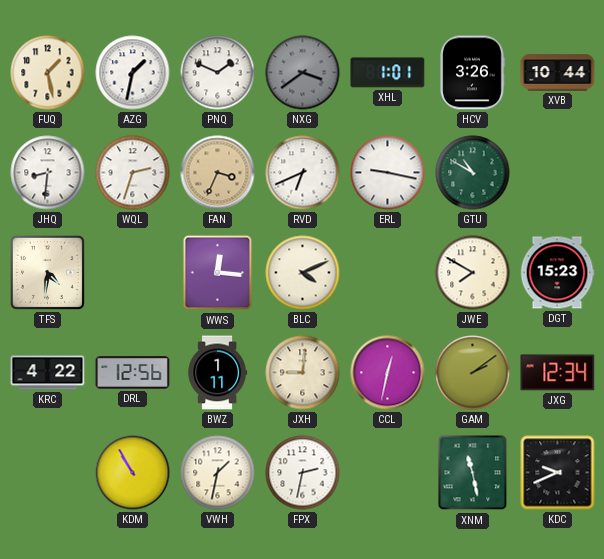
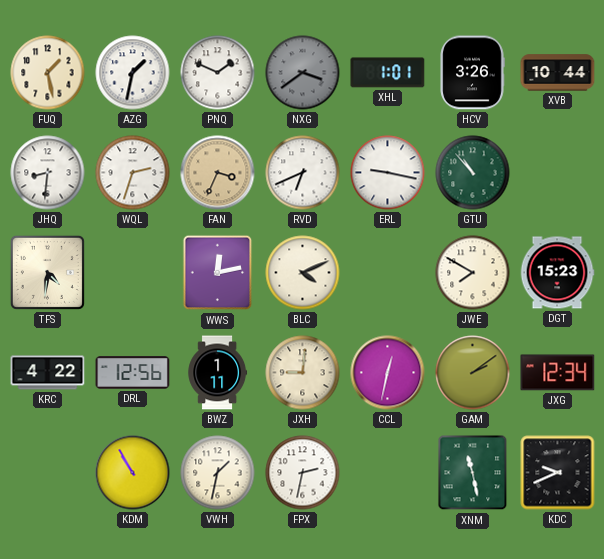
GTU: 10:50 -> 10:53
WWS: 12:16 -> 12:13
